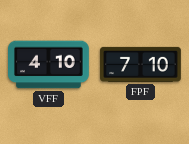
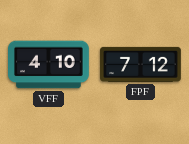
FPF: 7:10 -> 7:12
